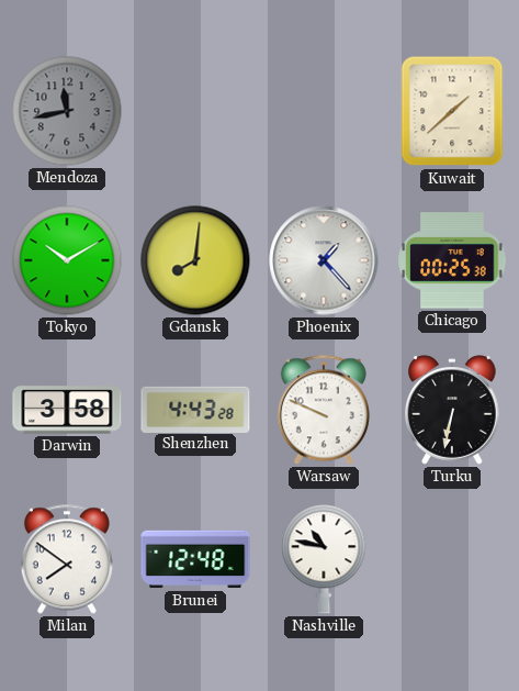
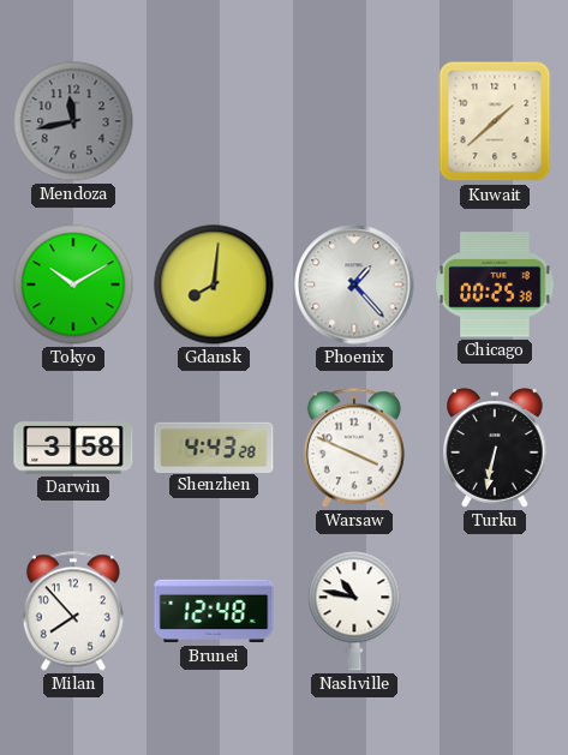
Warsaw: 9:49 -> 3:49
Milan: 7:51 -> 7:53
